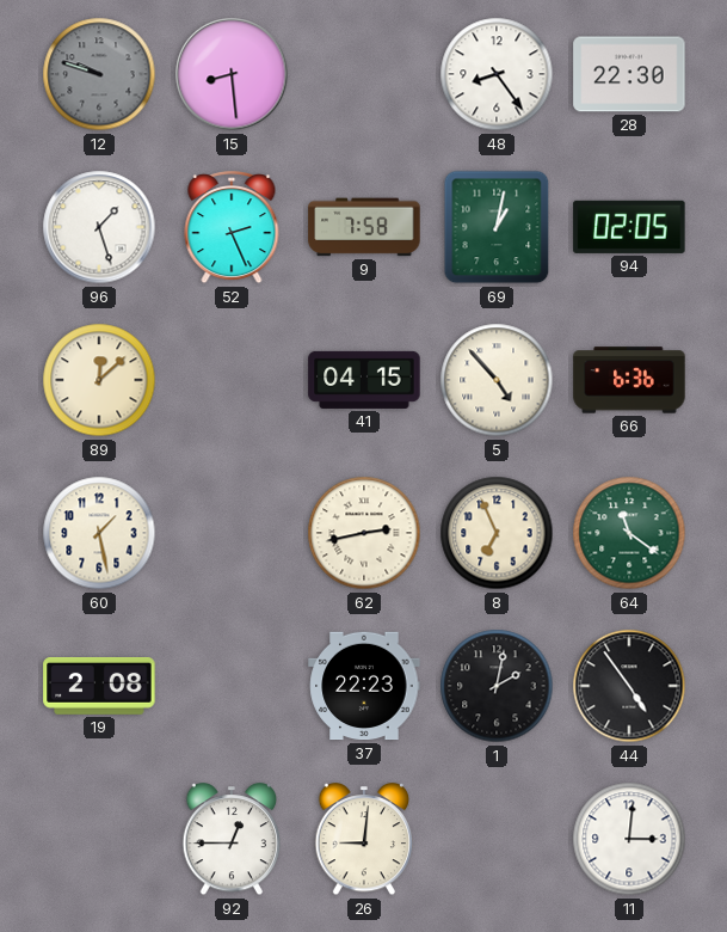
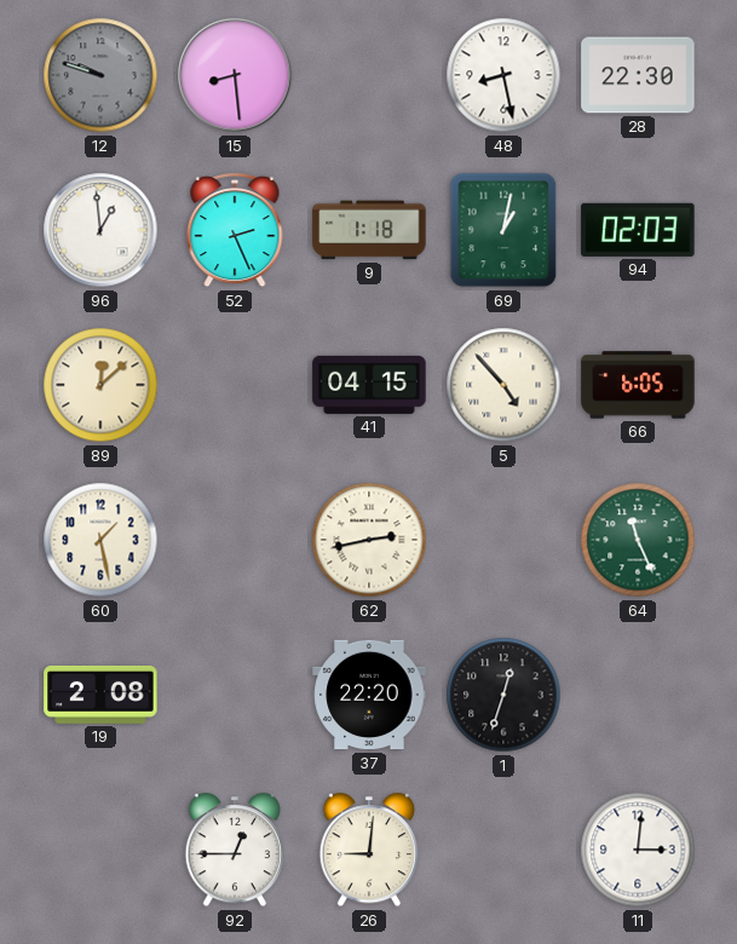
48: 8:24 -> 8:28
96: 1:27 -> 12:59
9: 7:58 -> 1:18
94: 02:05 -> 02:03
66: 6:36 -> 6:05
8: 6:56 -> none
64: 11:21 -> 11:26
37: 22:23 -> 22:20
1: 2:02 -> 12:33
44: 4:54 -> none
